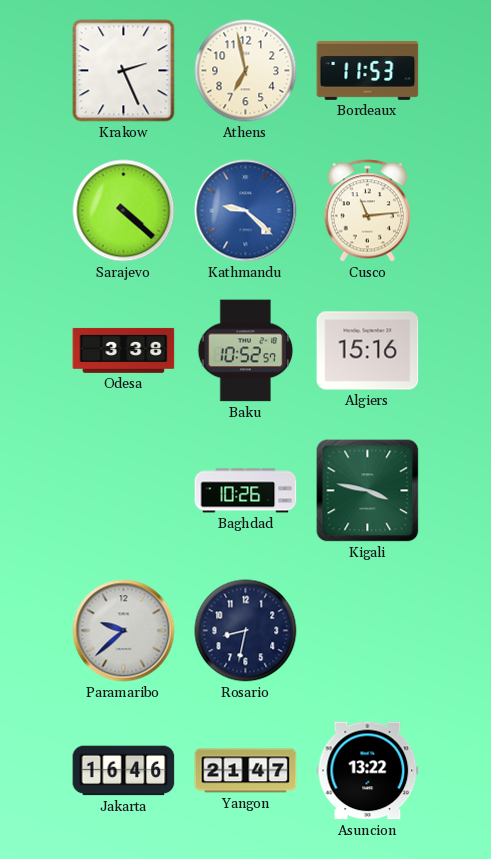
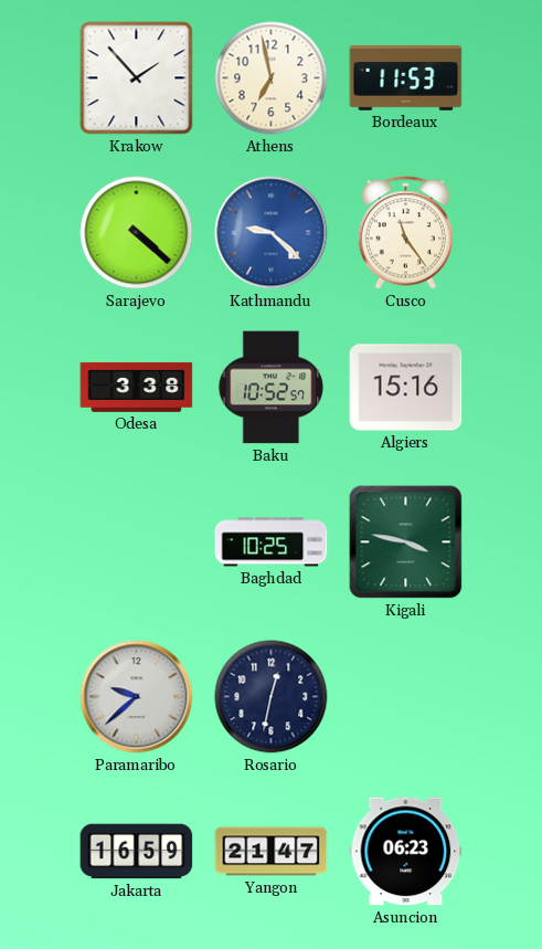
Krakow: 2:26 -> 1:53
Cusco: 11:14 -> 11:24
Baghdad: 10:26 -> 10:25
Rosario: 8:32 -> 12:32
Jakarta: 16:46 -> 16:59
Asuncion: 13:22 -> 06:23
